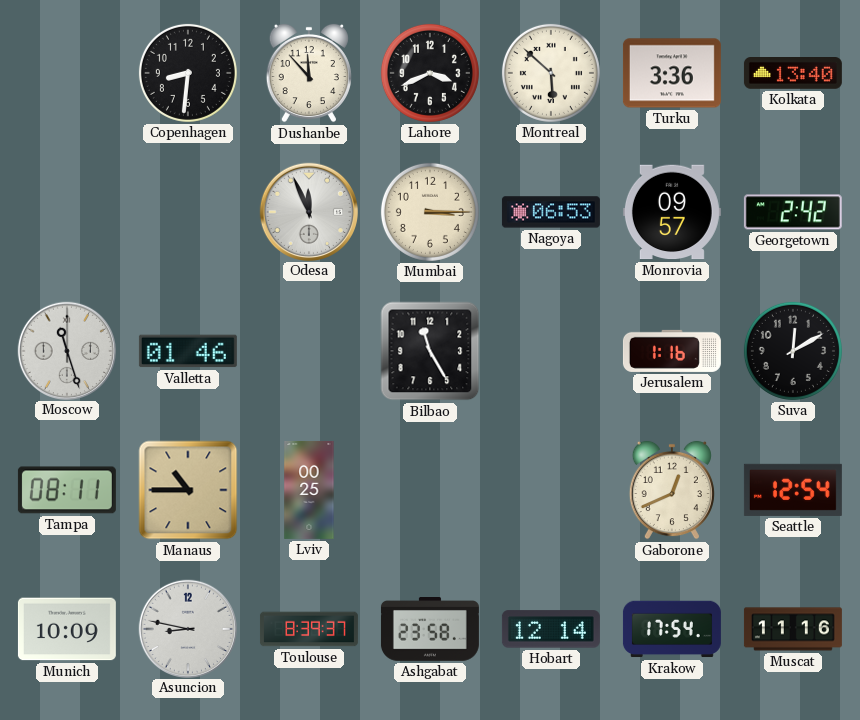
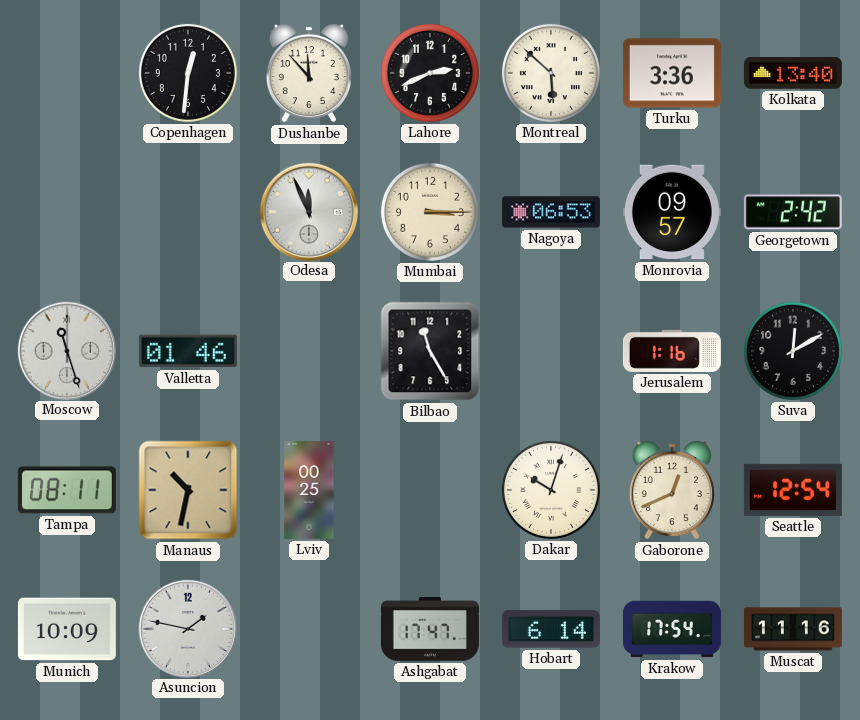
Copenhagen: 8:31 -> 12:31
Lahore: 3:41 -> 2:41
Manaus: 10:45 -> 10:32
Dakar: none -> 10:03
Asuncion: 8:47 -> 1:47
Toulouse: 8:39 -> none
Ashgabat: 23:58 -> 17:47
Hobart: 12:14 -> 6:14
